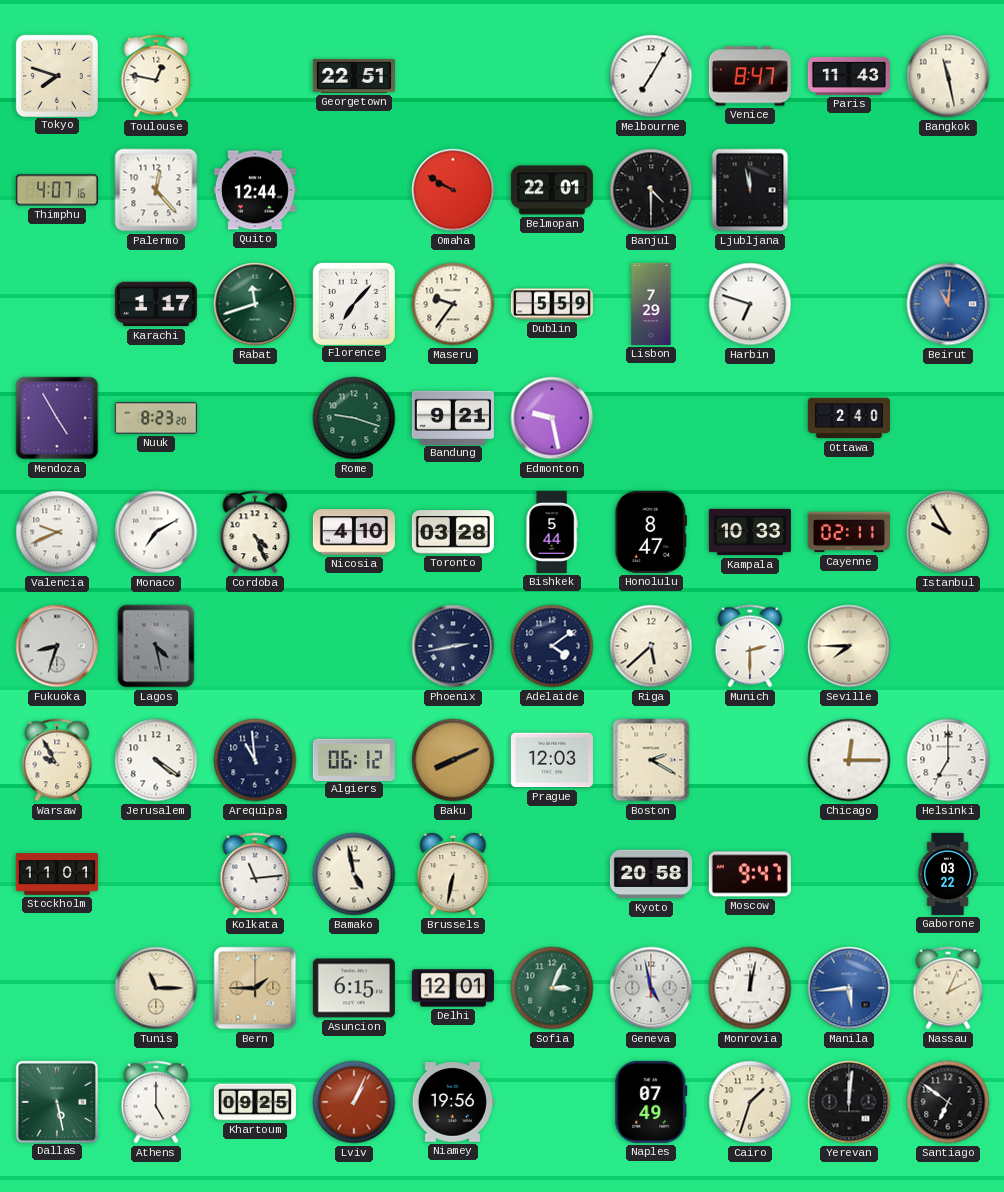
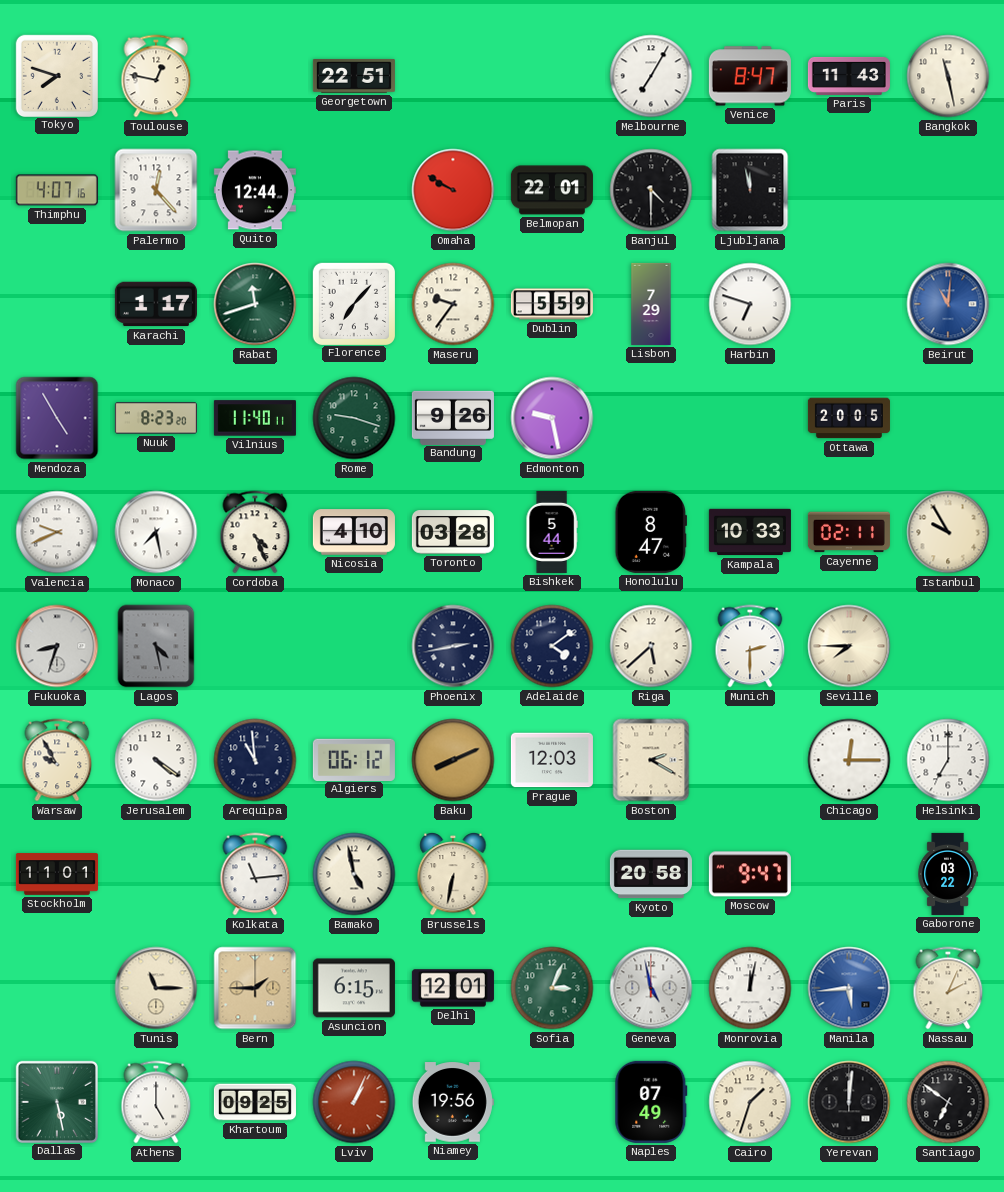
Vilnius: none -> 11:40
Bandung: 9:21 -> 9:26
Ottawa: 2:40 -> 20:05
Monaco: 7:10 -> 7:28
